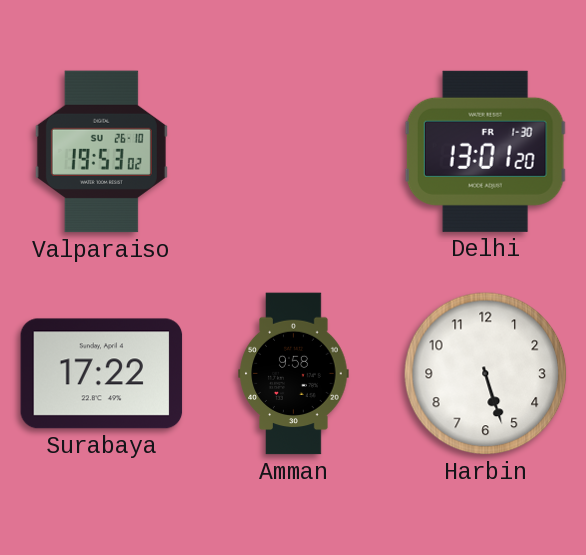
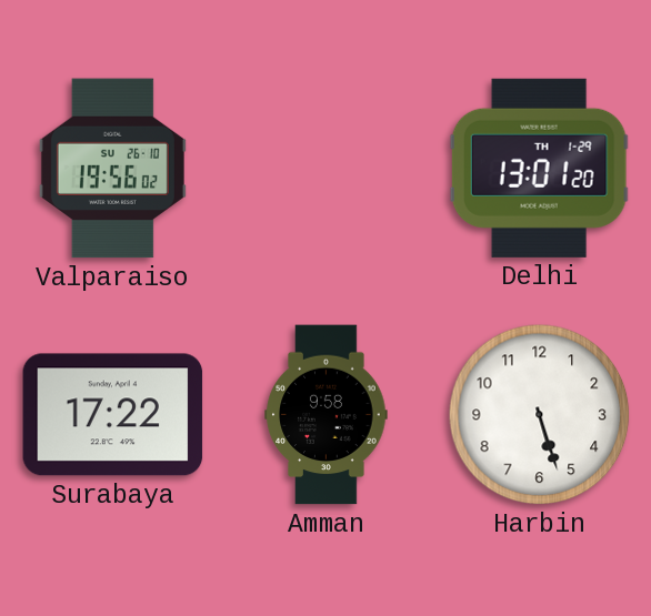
Valparaiso: 19:53 -> 19:56
Delhi date: FR 1-30 -> TH 1-29
